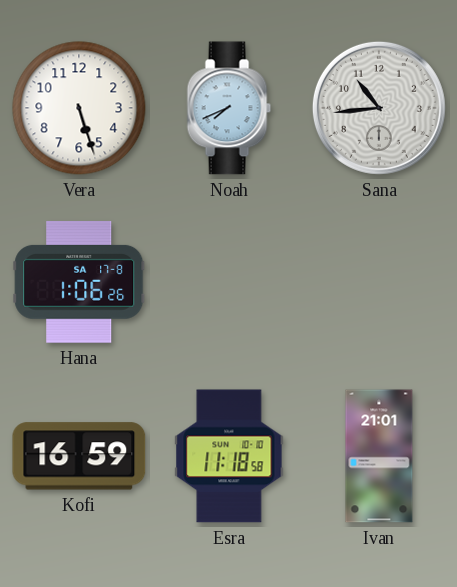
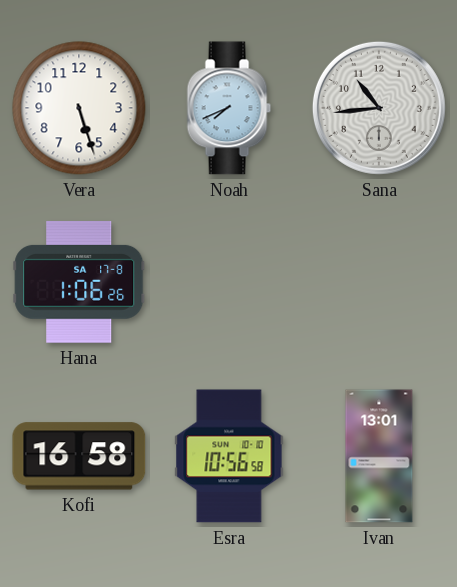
Kofi: 16:59 -> 16:58
Esra: 11:18 -> 10:56
Ivan: 21:01 -> 13:01
